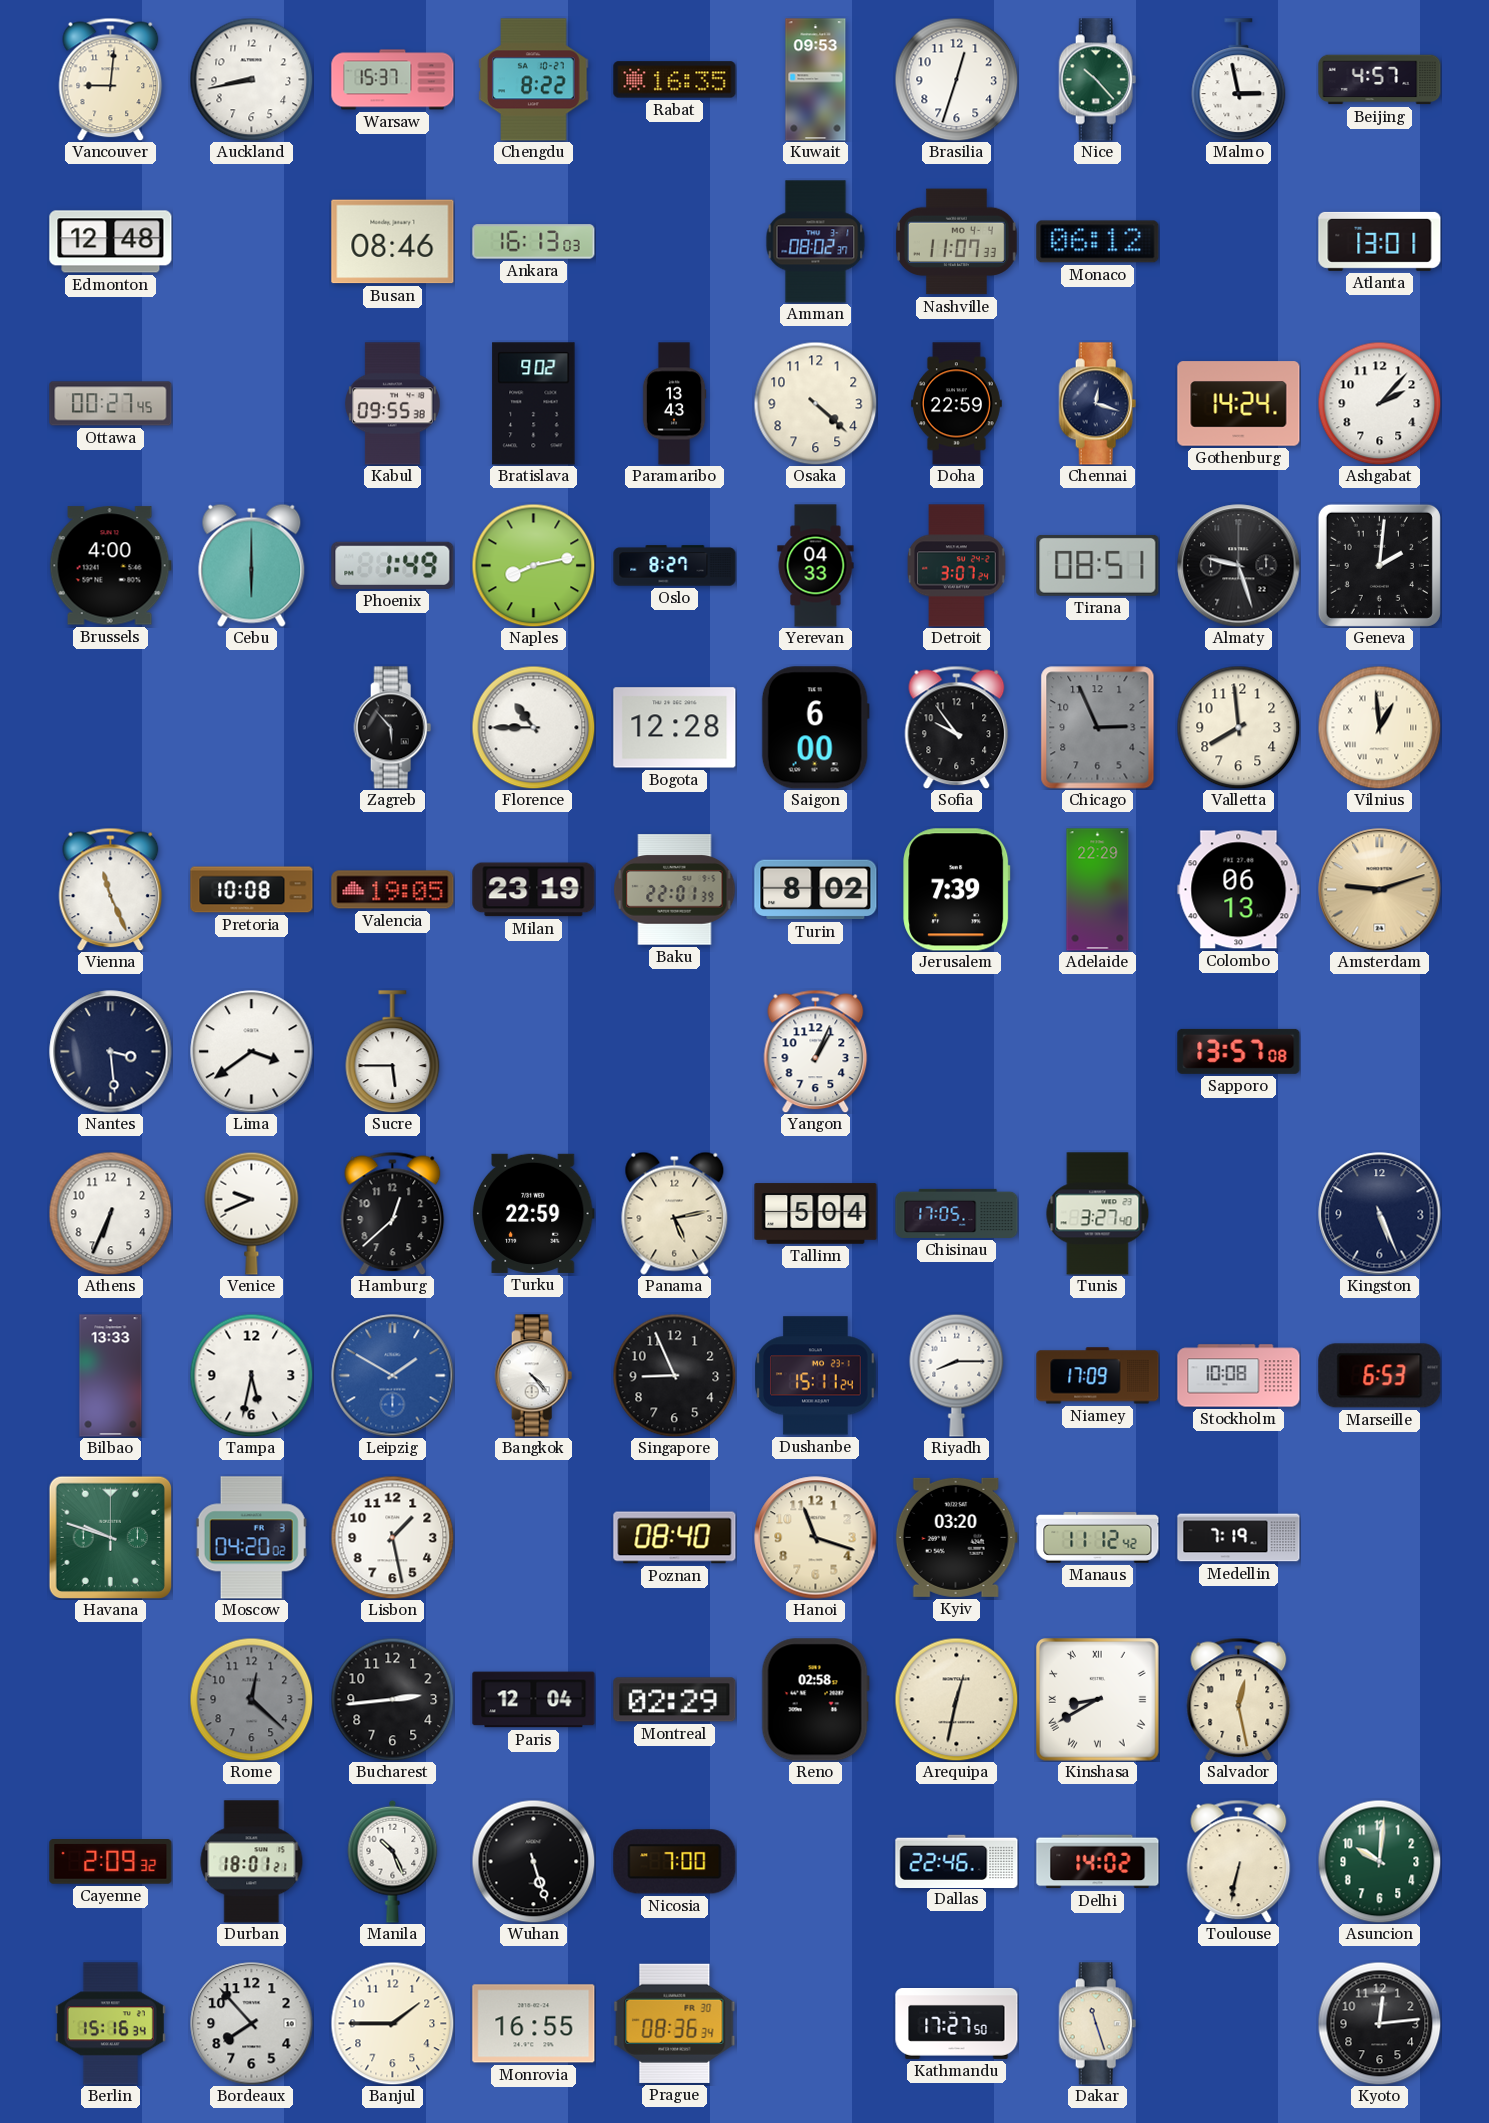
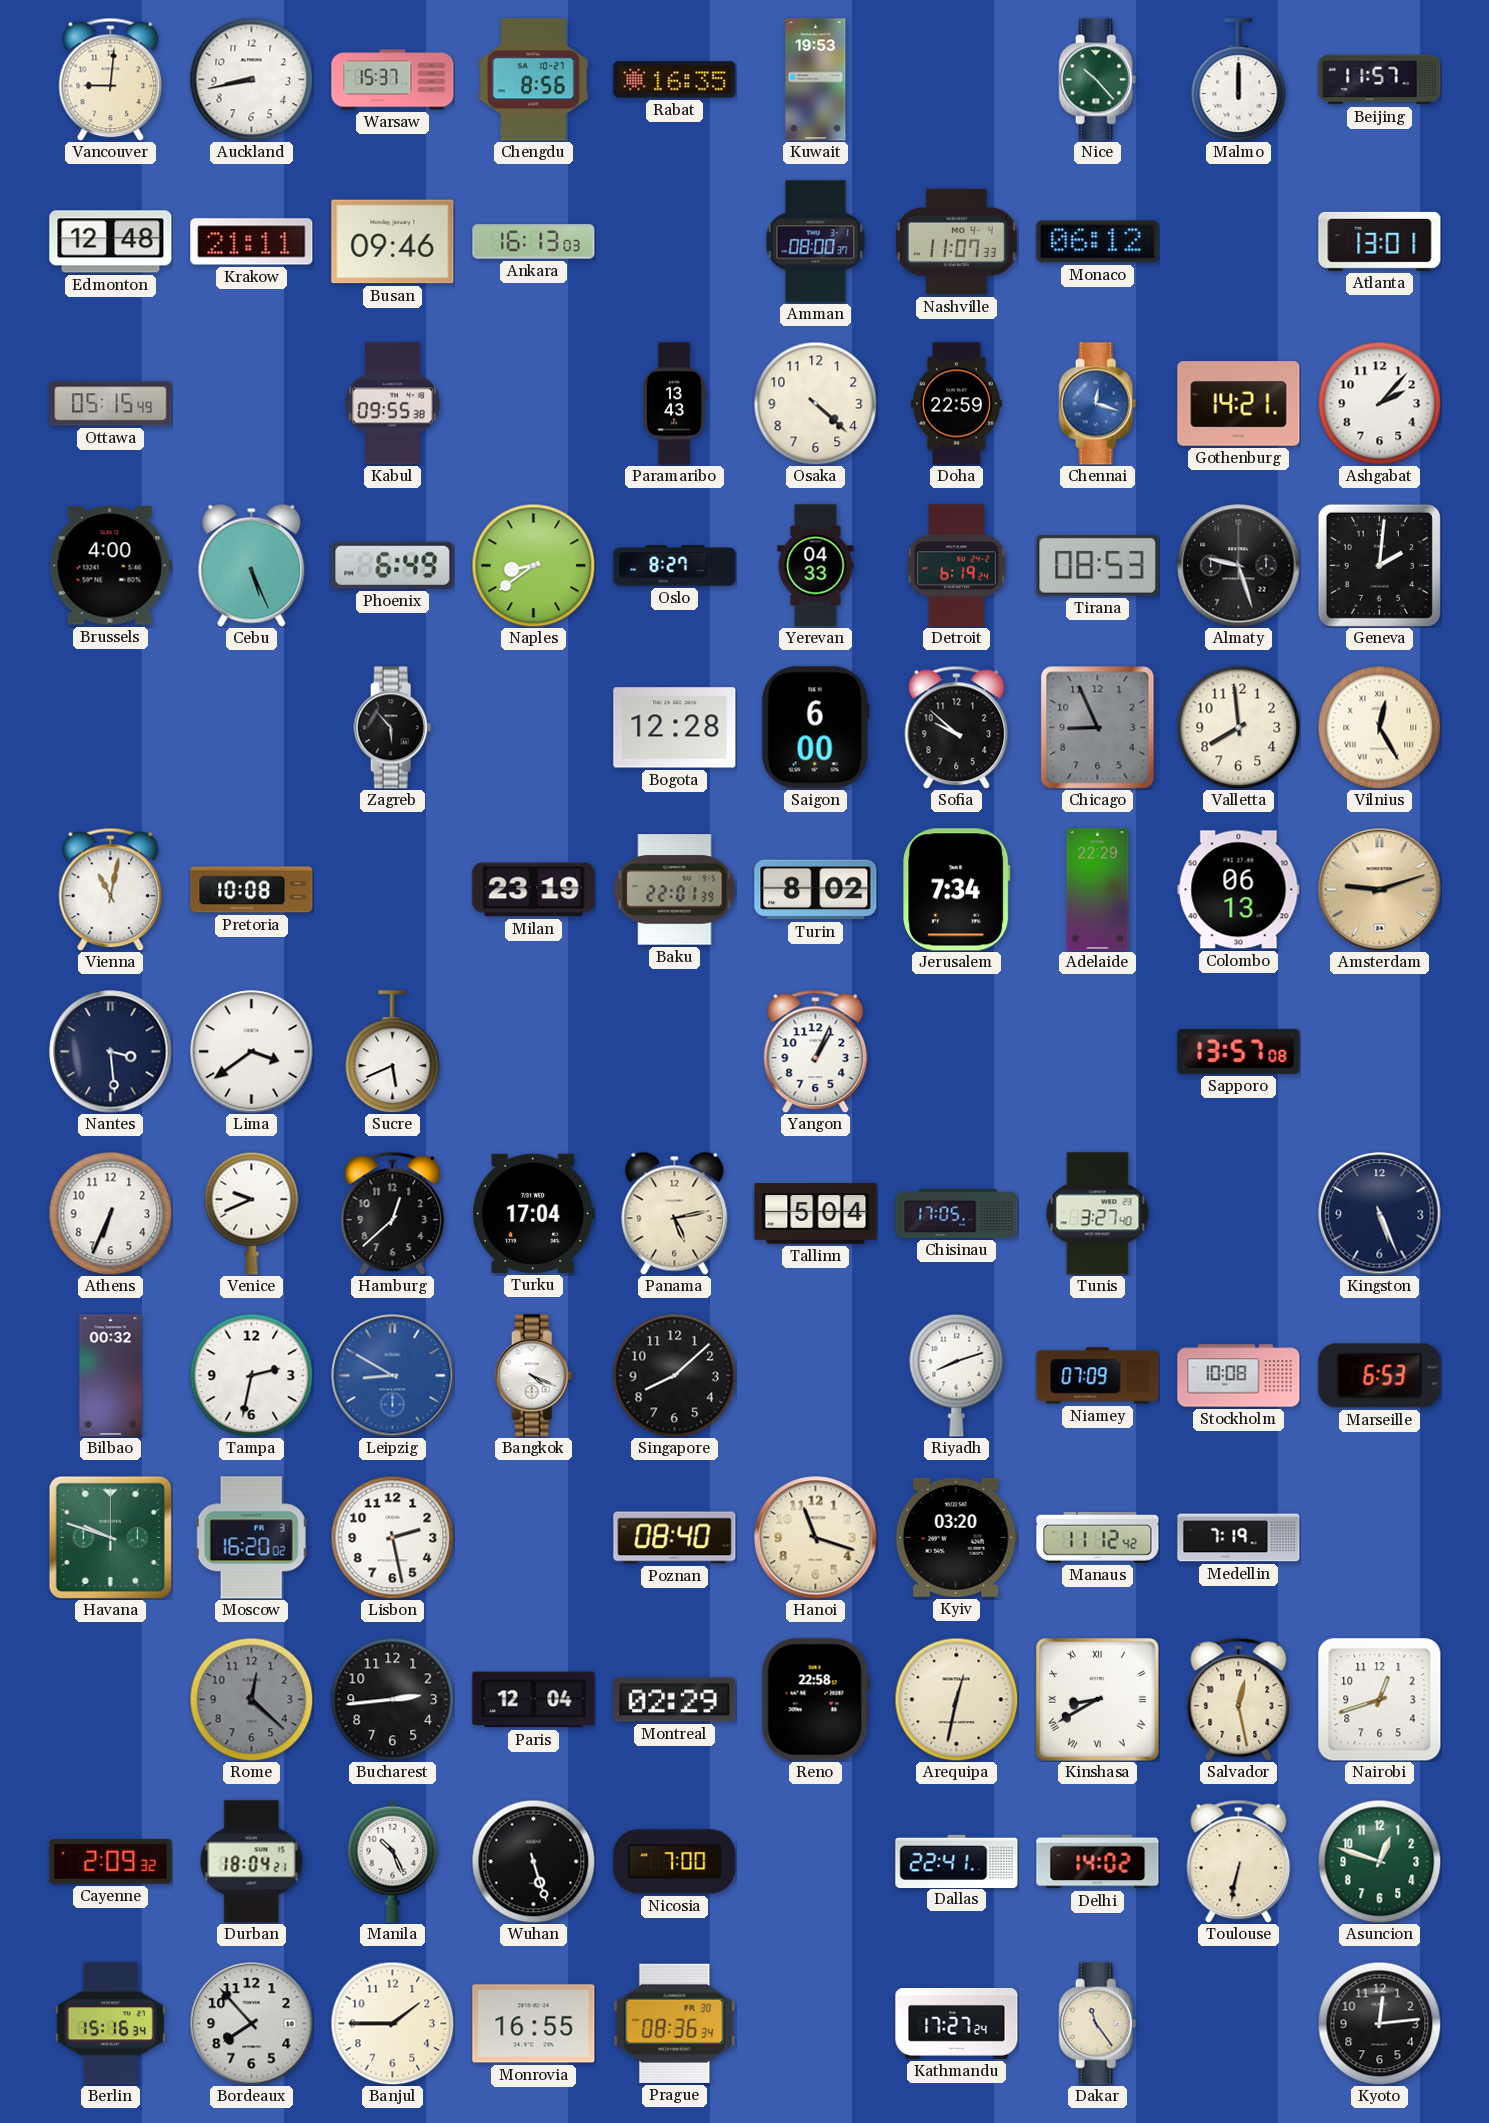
Chengdu: 8:22 -> 8:56
Kuwait: 09:53 -> 19:53
Brasilia: 12:33 -> none
Malmo: 2:58 -> 12:00
Beijing: 4:57 -> 11:57
Krakow: none -> 21:11
Busan: 08:46 -> 09:46
Amman: 08:02 -> 08:00
Ottawa: 00:27 -> 05:15
Bratislava: 9:02 -> none
Chennai dial: navy -> blue
Gothenburg: 14:24 -> 14:21
Cebu: 6:00 -> 5:26
Phoenix: 1:49 -> 6:49
Naples: 8:13 -> 8:39
Detroit: 3:07 -> 6:19
Tirana: 08:51 -> 08:53
Florence: 10:45 -> none
Sofia: 9:54 -> 9:52
Chicago: 2:56 -> 8:56
Vilnius: 12:59 -> 12:25
Vienna: 11:26 -> 11:02
Valencia: 19:05 -> none
Jerusalem: 7:39 -> 7:34
Sucre: 5:45 -> 5:41
Turku: 22:59 -> 17:04
Bilbao: 13:33 -> 00:32
Tampa: 5:32 -> 2:32
Leipzig: 1:50 -> 8:50
Bangkok: 4:23 -> 4:19
Singapore: 8:56 -> 8:08
Dushanbe: 15:11 -> none
Riyadh: 8:15 -> 8:12
Niamey: 17:09 -> 07:09
Moscow: 04:20 -> 16:20
Lisbon: 1:28 -> 2:28
Reno: 02:58 -> 22:58
Nairobi: none -> 12:42
Durban: 18:01 -> 18:04
Dallas: 22:46 -> 22:41
Asuncion: 10:01 -> 12:48
Kathmandu: 17:27:50 -> 17:27:24
Dakar: 11:27 -> 11:24
